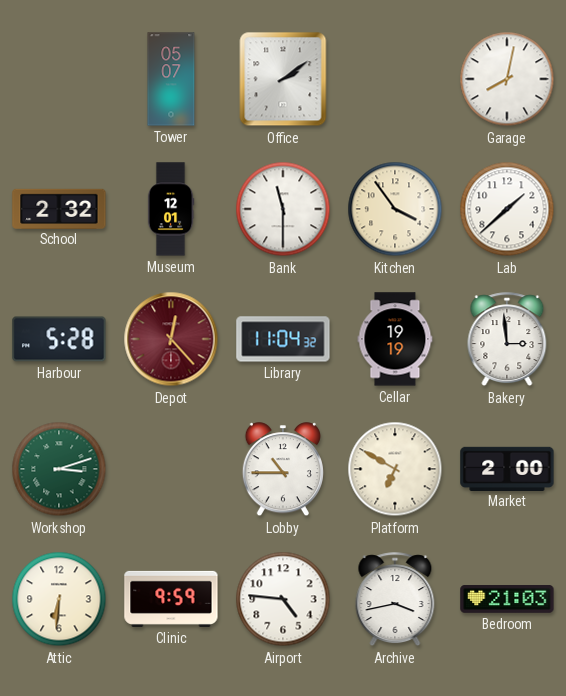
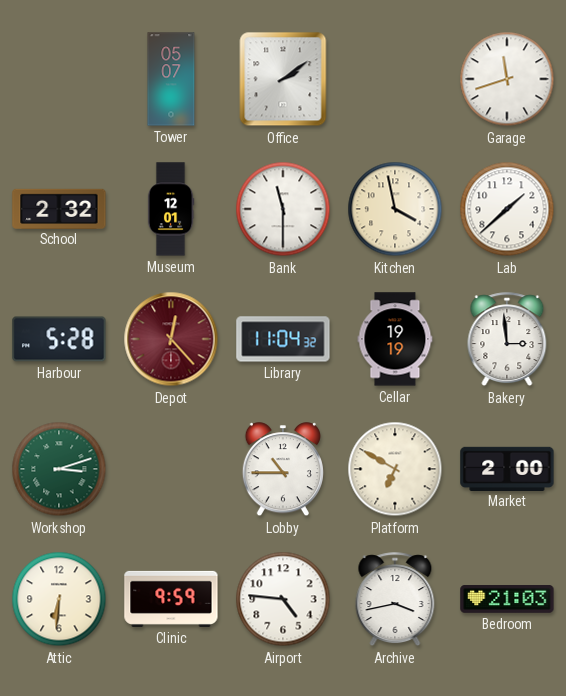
Garage: 8:02 -> 11:42
Kitchen: 3:54 -> 3:58
